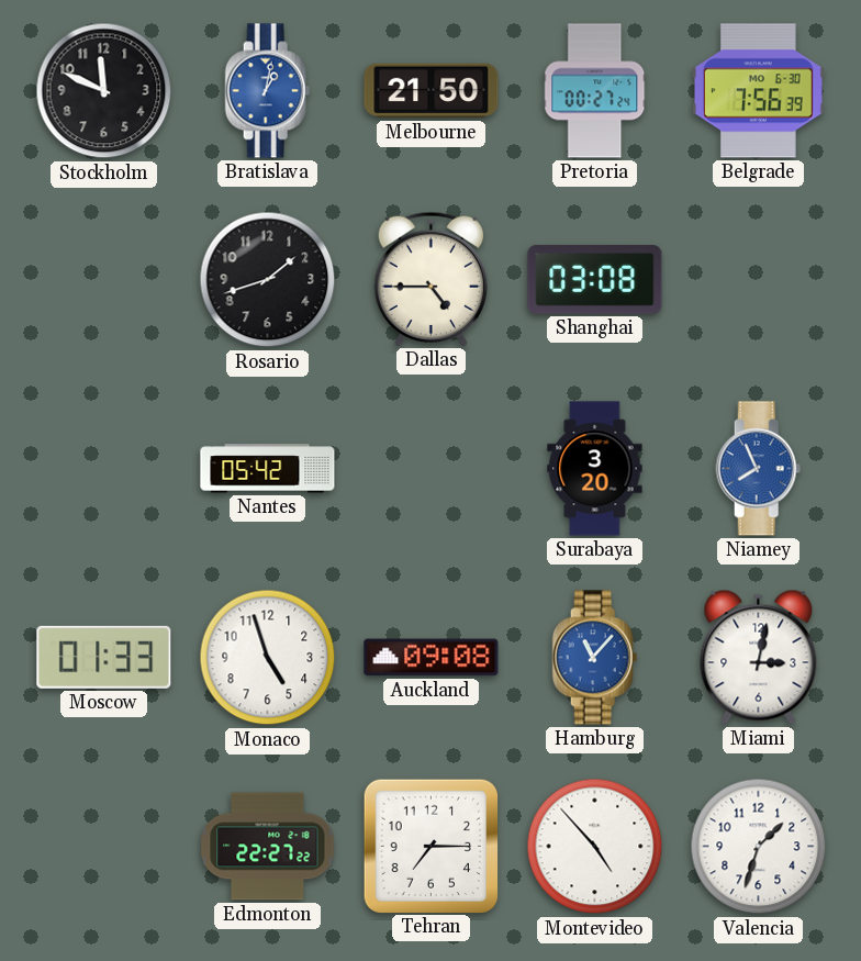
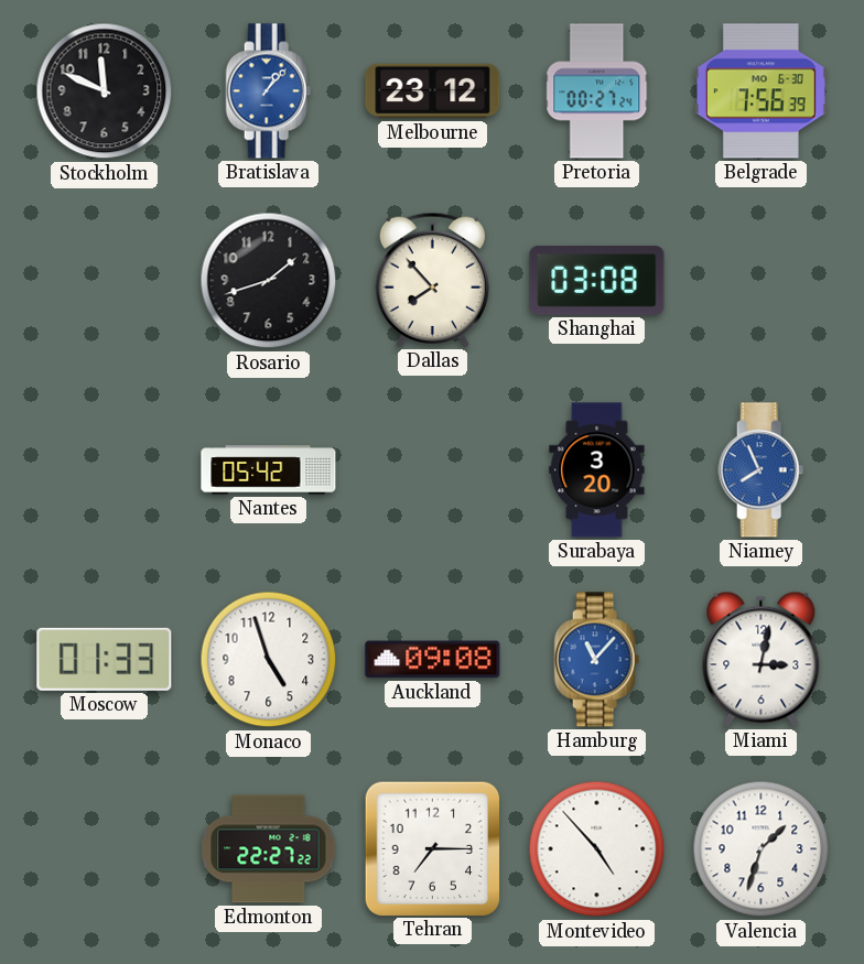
Bratislava: 1:02 -> 1:07
Melbourne: 21:50 -> 23:12
Dallas: 4:45 -> 7:53
